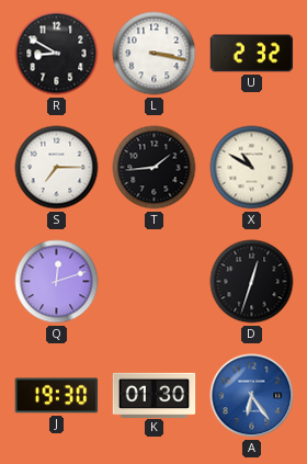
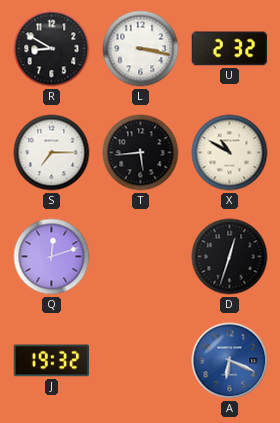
T: 1:44 -> 5:44
J: 19:30 -> 19:32
K: 01:30 -> none
A: 6:24 -> 6:19
